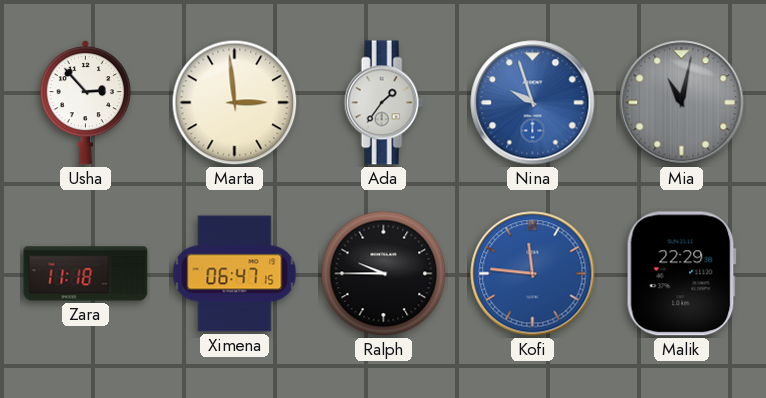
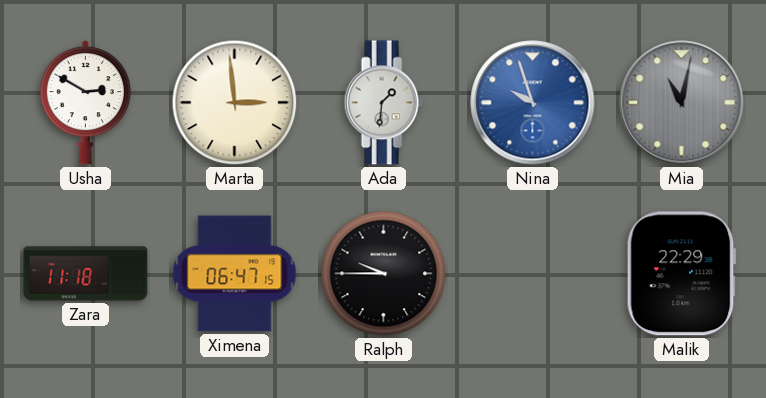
Usha: 2:53 -> 2:50
Ada: 1:36 -> 1:31
Kofi: 11:46 -> none
